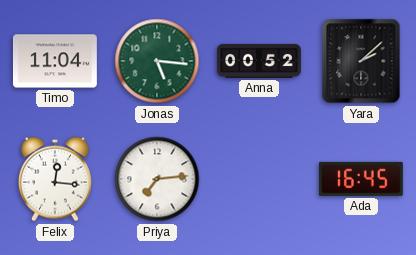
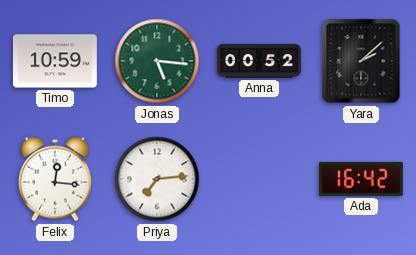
Timo: 11:04 -> 10:59
Ada: 16:45 -> 16:42
